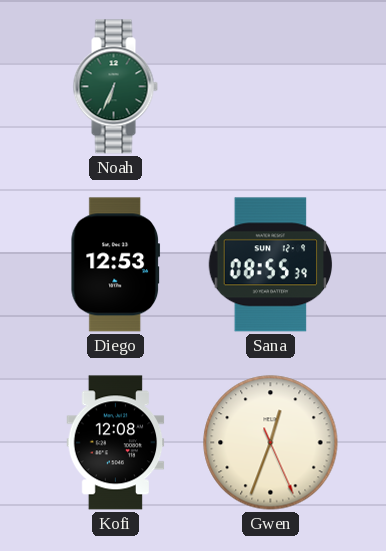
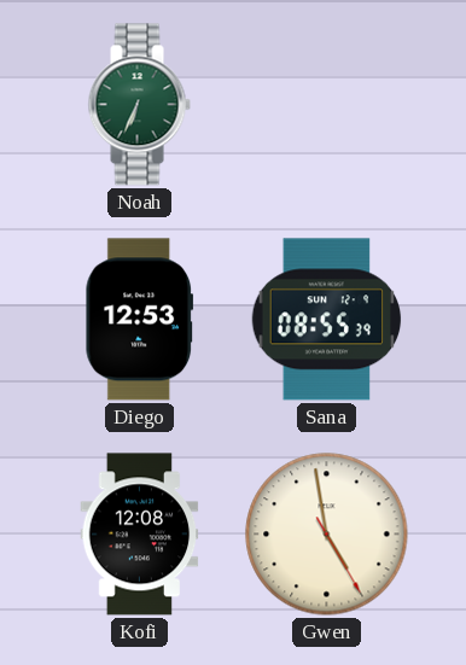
Gwen: 12:33 -> 4:58
